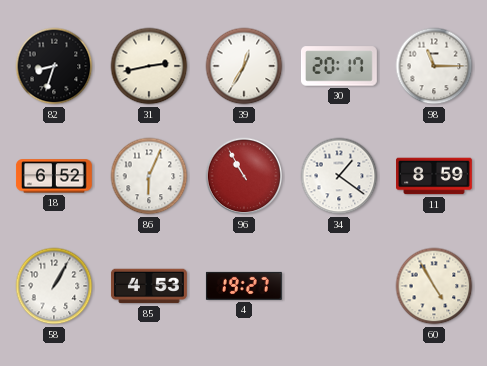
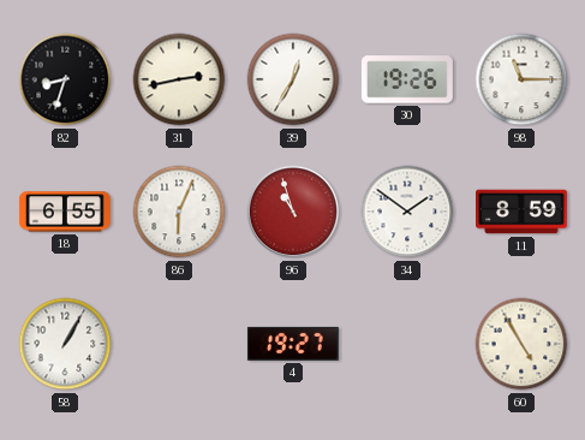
30: 20:17 -> 19:26
18: 6:52 -> 6:55
96: 10:55 -> 10:57
34: 1:21 -> 1:51
85: 4:53 -> none
